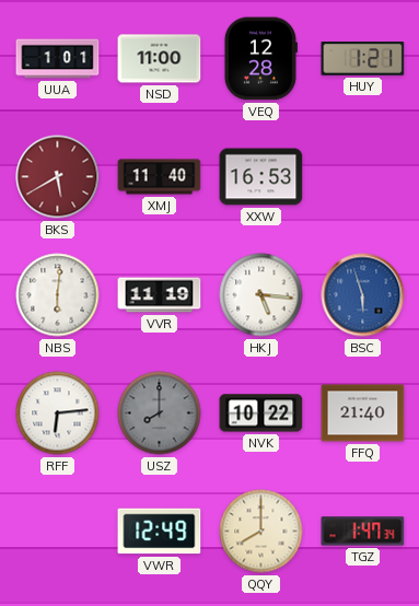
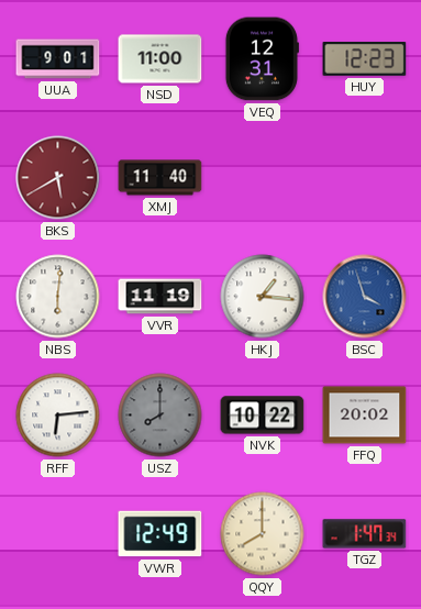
UUA: 1:01 -> 9:01
VEQ: 12:28 -> 12:31
HUY: 1:21 -> 12:23
XXW: 16:53 -> none
HKJ: 5:16 -> 1:16
BSC: 5:57 -> 3:57
FFQ: 21:40 -> 20:02
